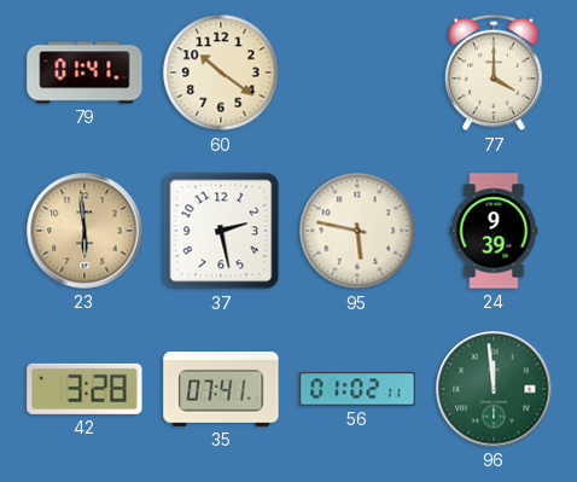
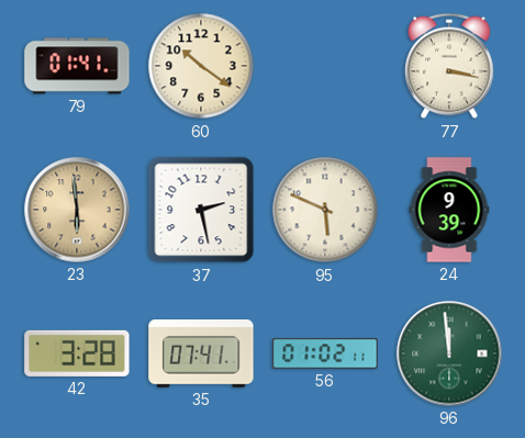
77: 4:00 -> 3:17
95: 5:47 -> 5:49
